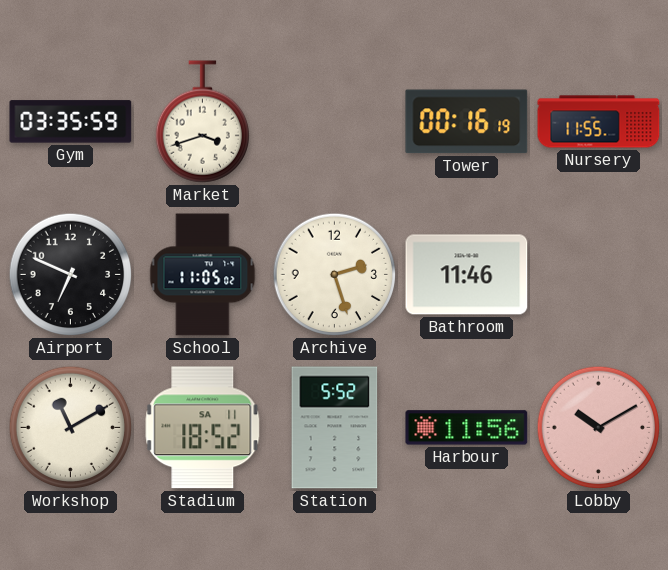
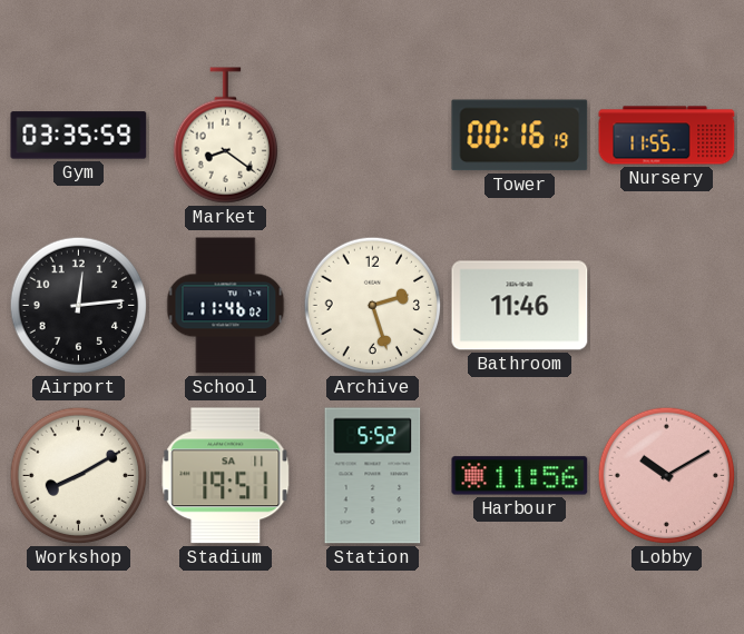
Market: 3:42 -> 8:21
Airport: 6:49 -> 12:14
School: 11:05 -> 11:46
Workshop: 11:10 -> 8:10
Stadium: 18:52 -> 19:51
